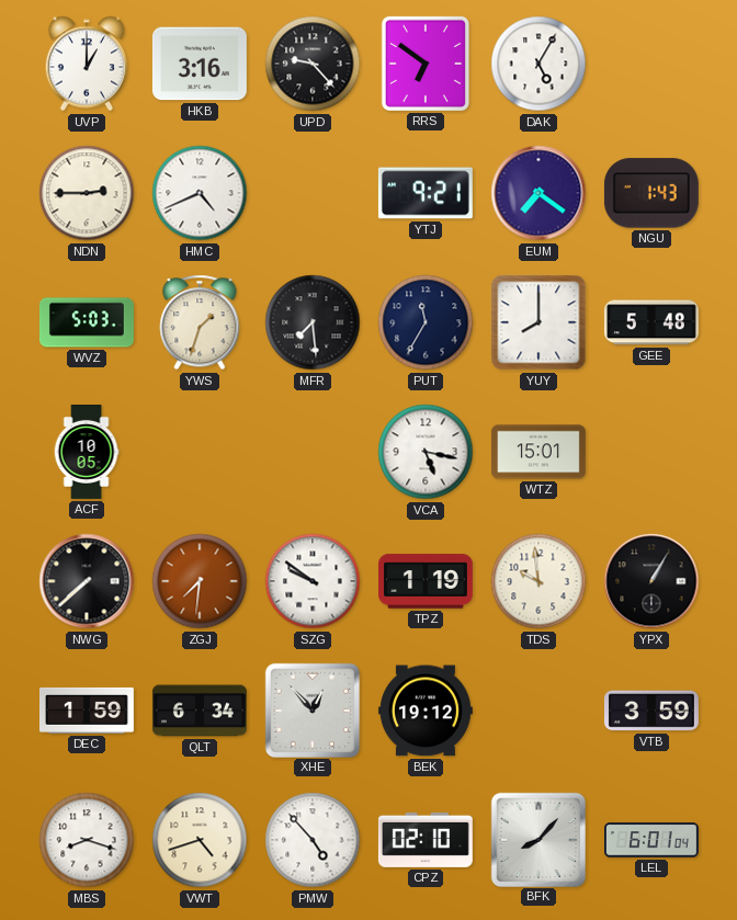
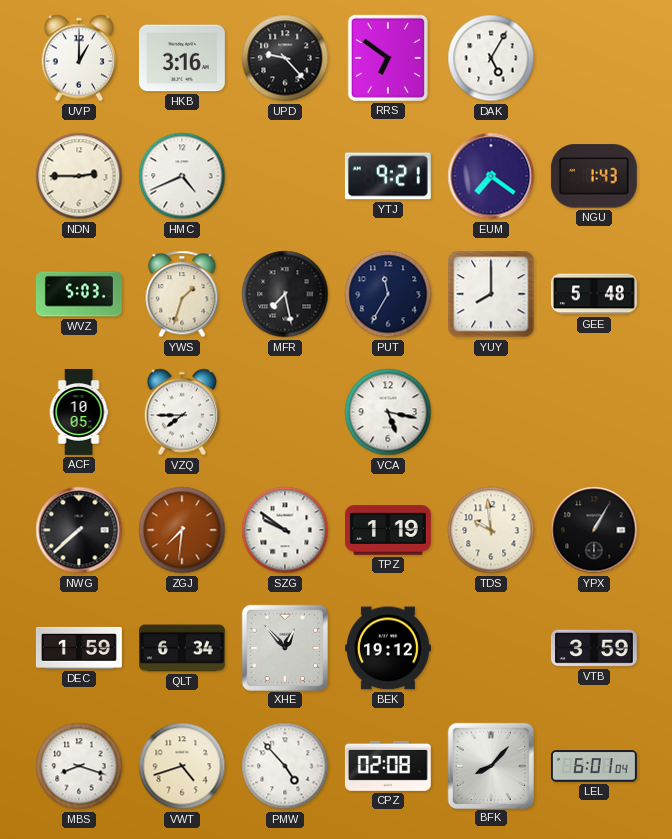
MFR: 7:29 -> 7:28
VZQ: none -> 7:45
WTZ: 15:01 -> none
CPZ: 02:10 -> 02:08
